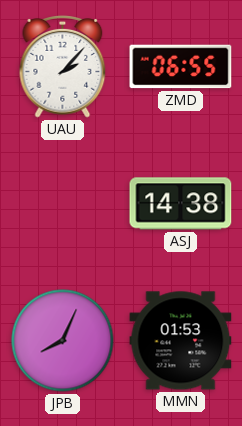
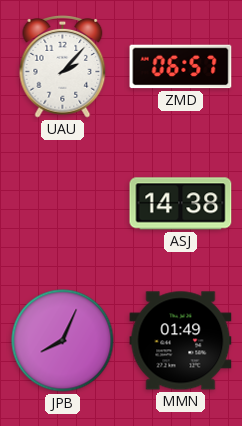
ZMD: 06:55 -> 06:57
MMN: 01:53 -> 01:49
